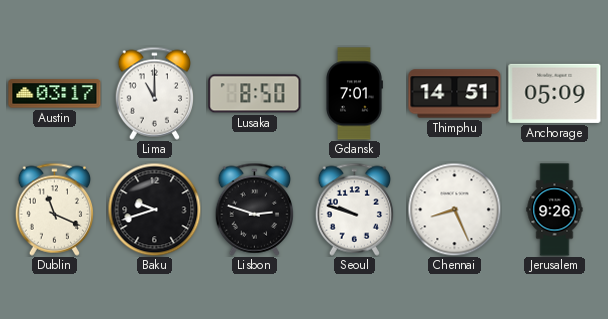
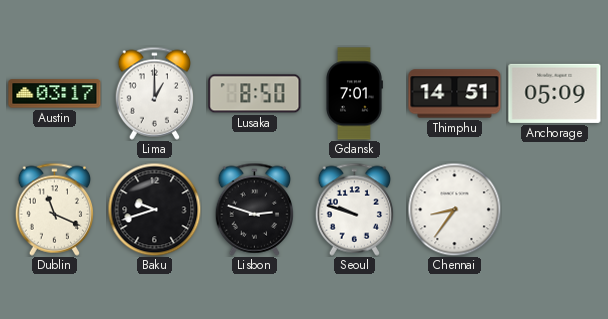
Lima: 11:00 -> 1:00
Chennai: 8:26 -> 8:36
Jerusalem: 9:26 -> none
